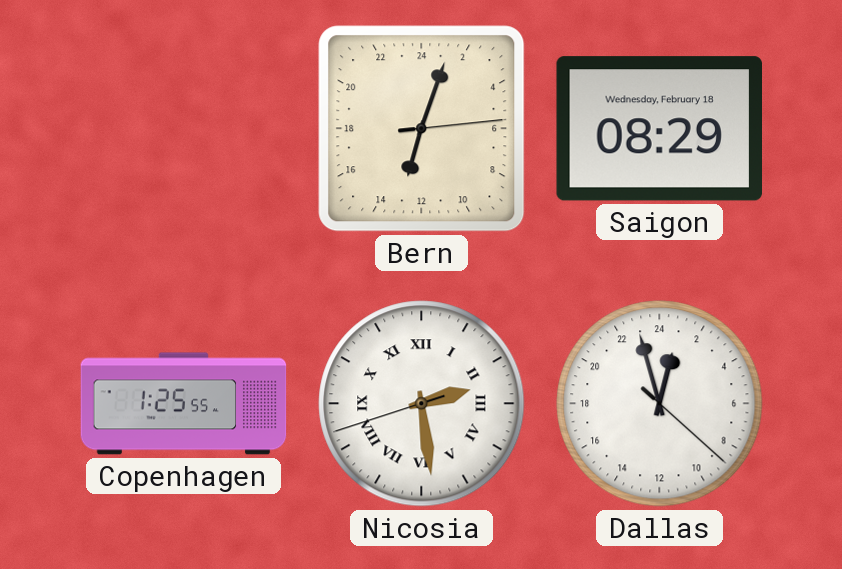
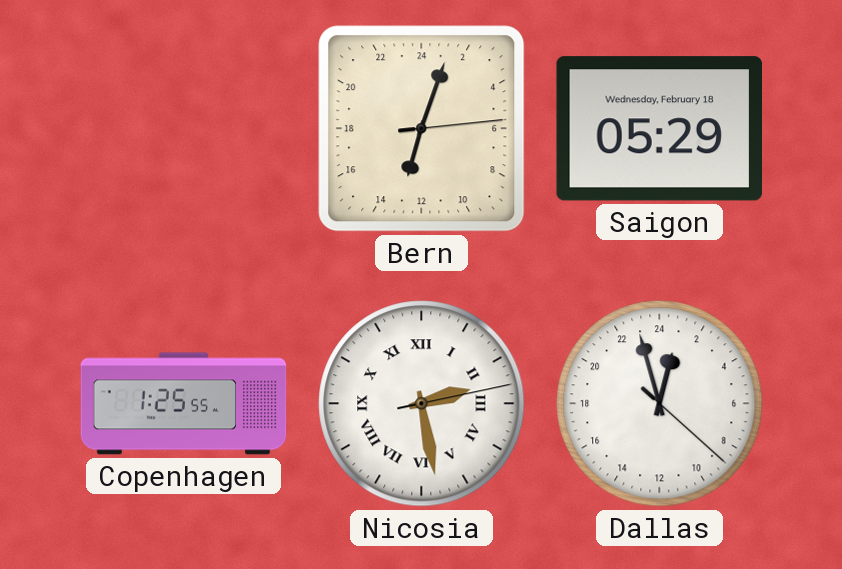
Saigon: 08:29 -> 05:29
Nicosia: 2:28:42 -> 2:28:13
